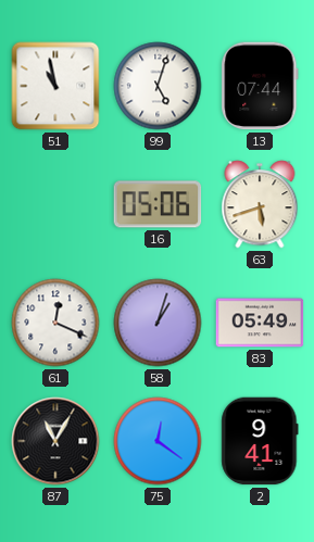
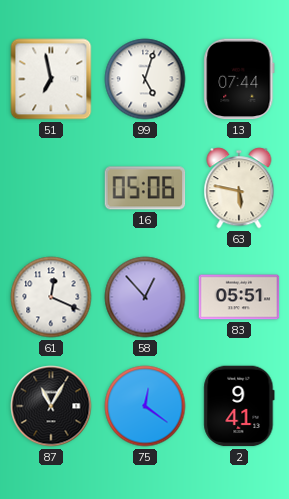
51: 10:58 -> 6:58
63: 5:42 -> 5:47
58: 1:03 -> 12:53
83: 05:49 -> 05:51
